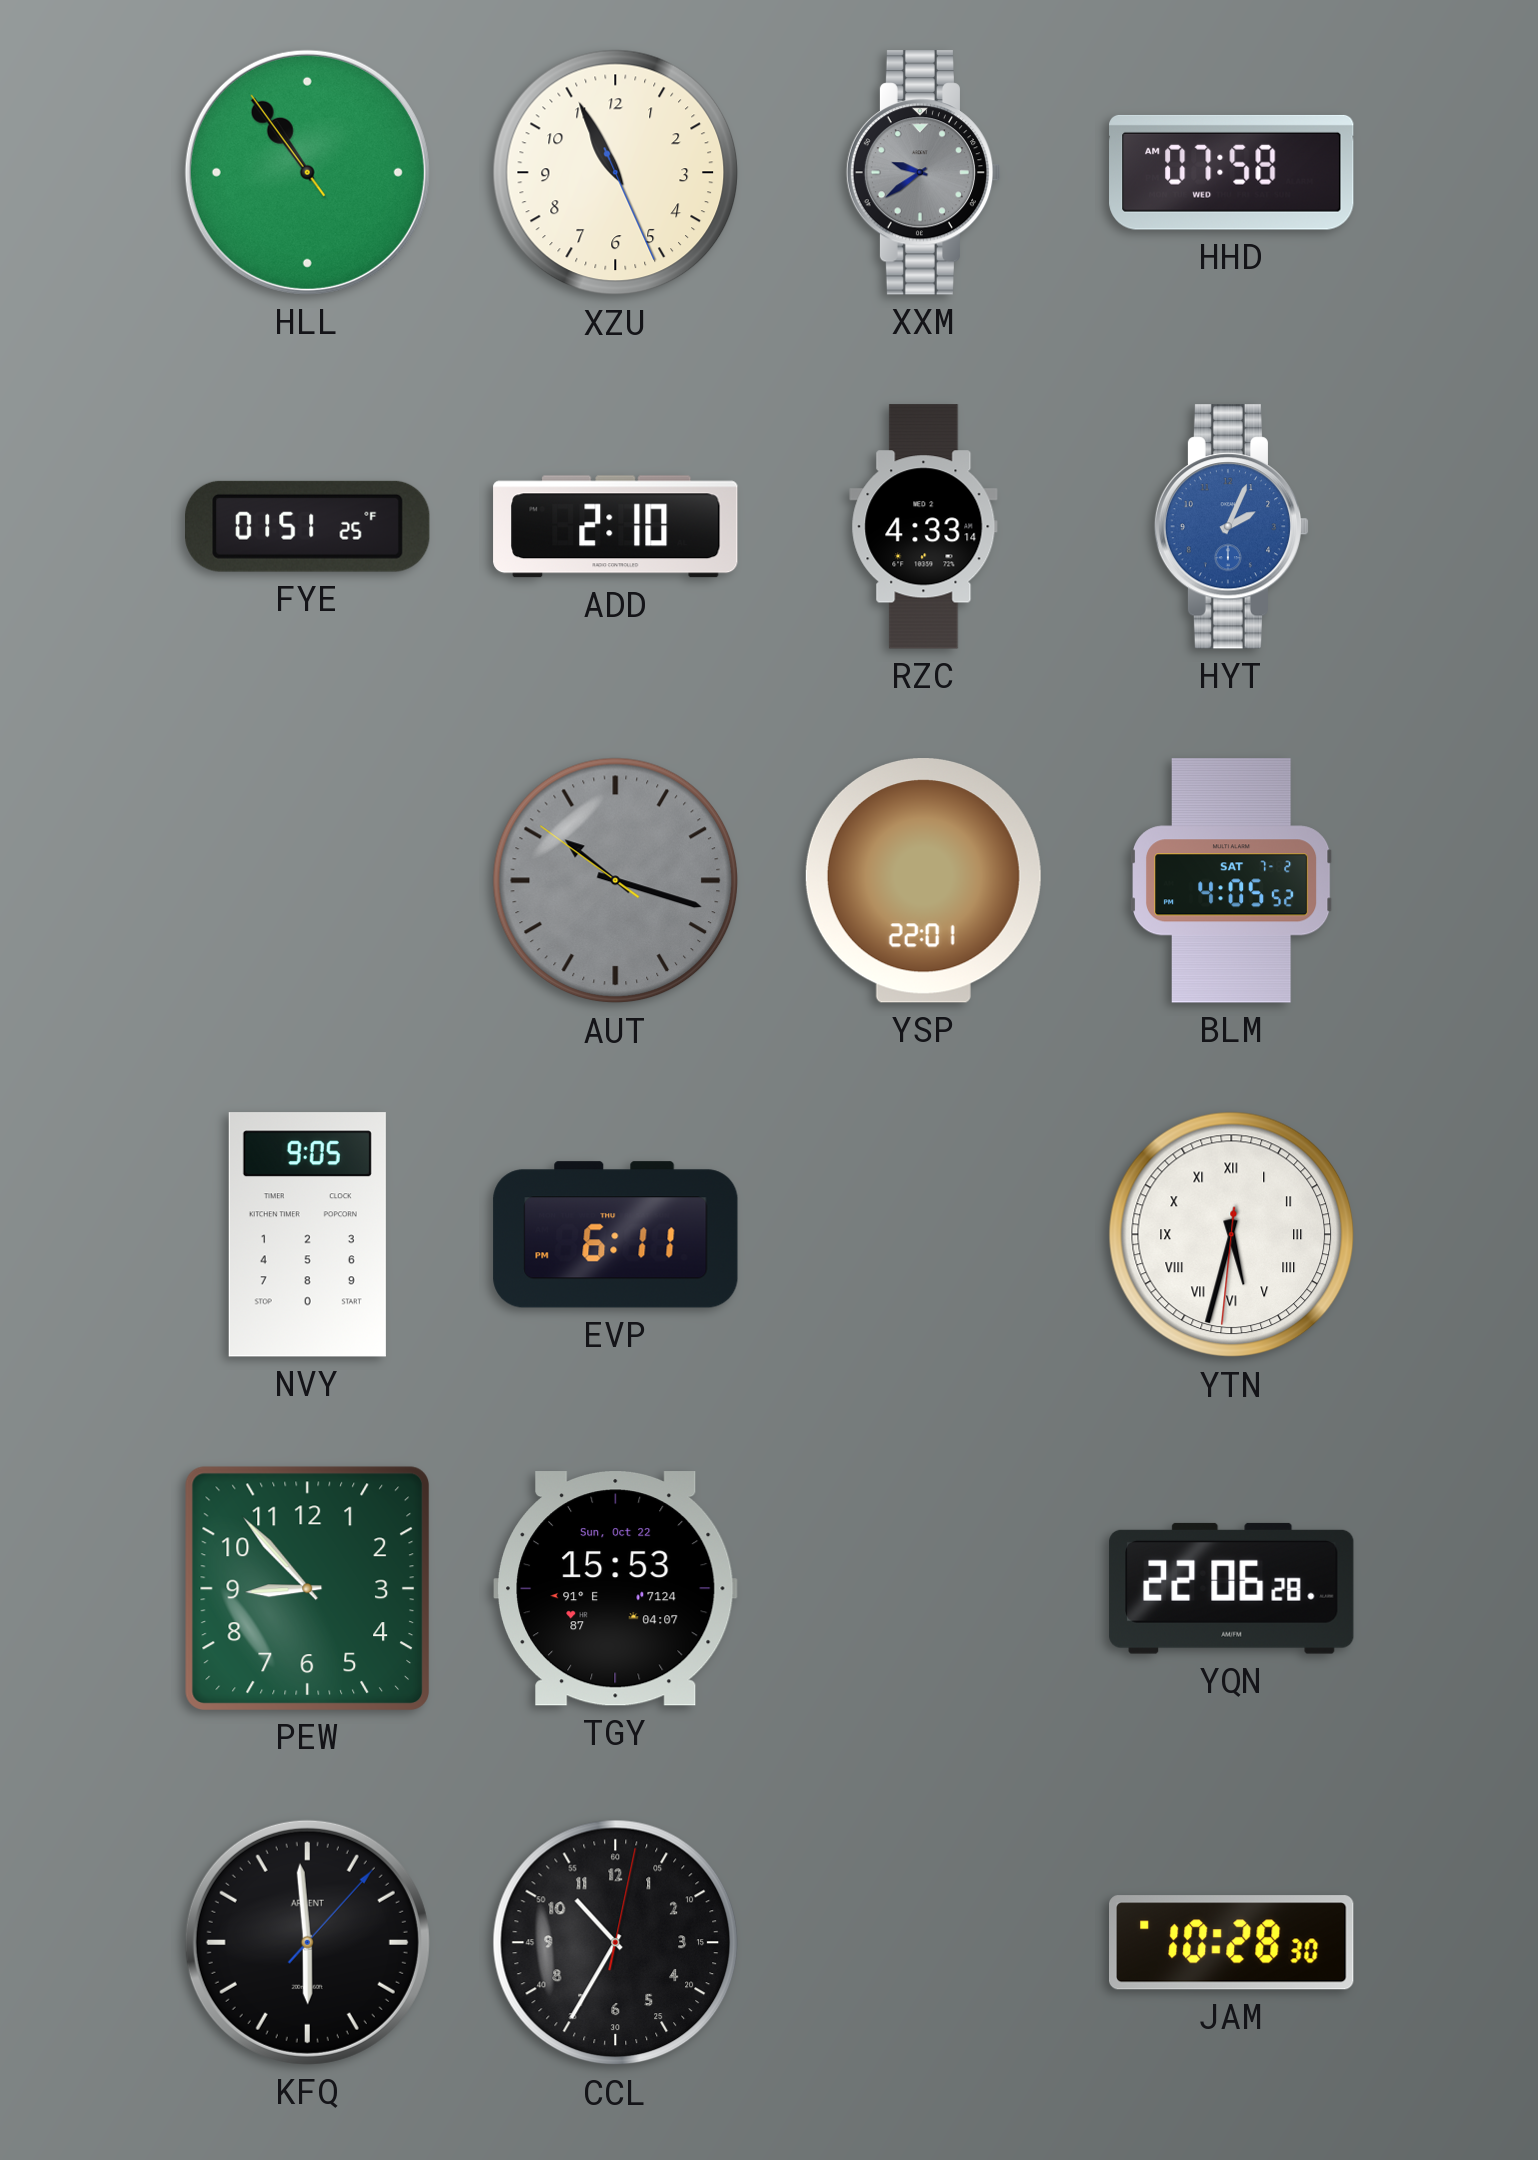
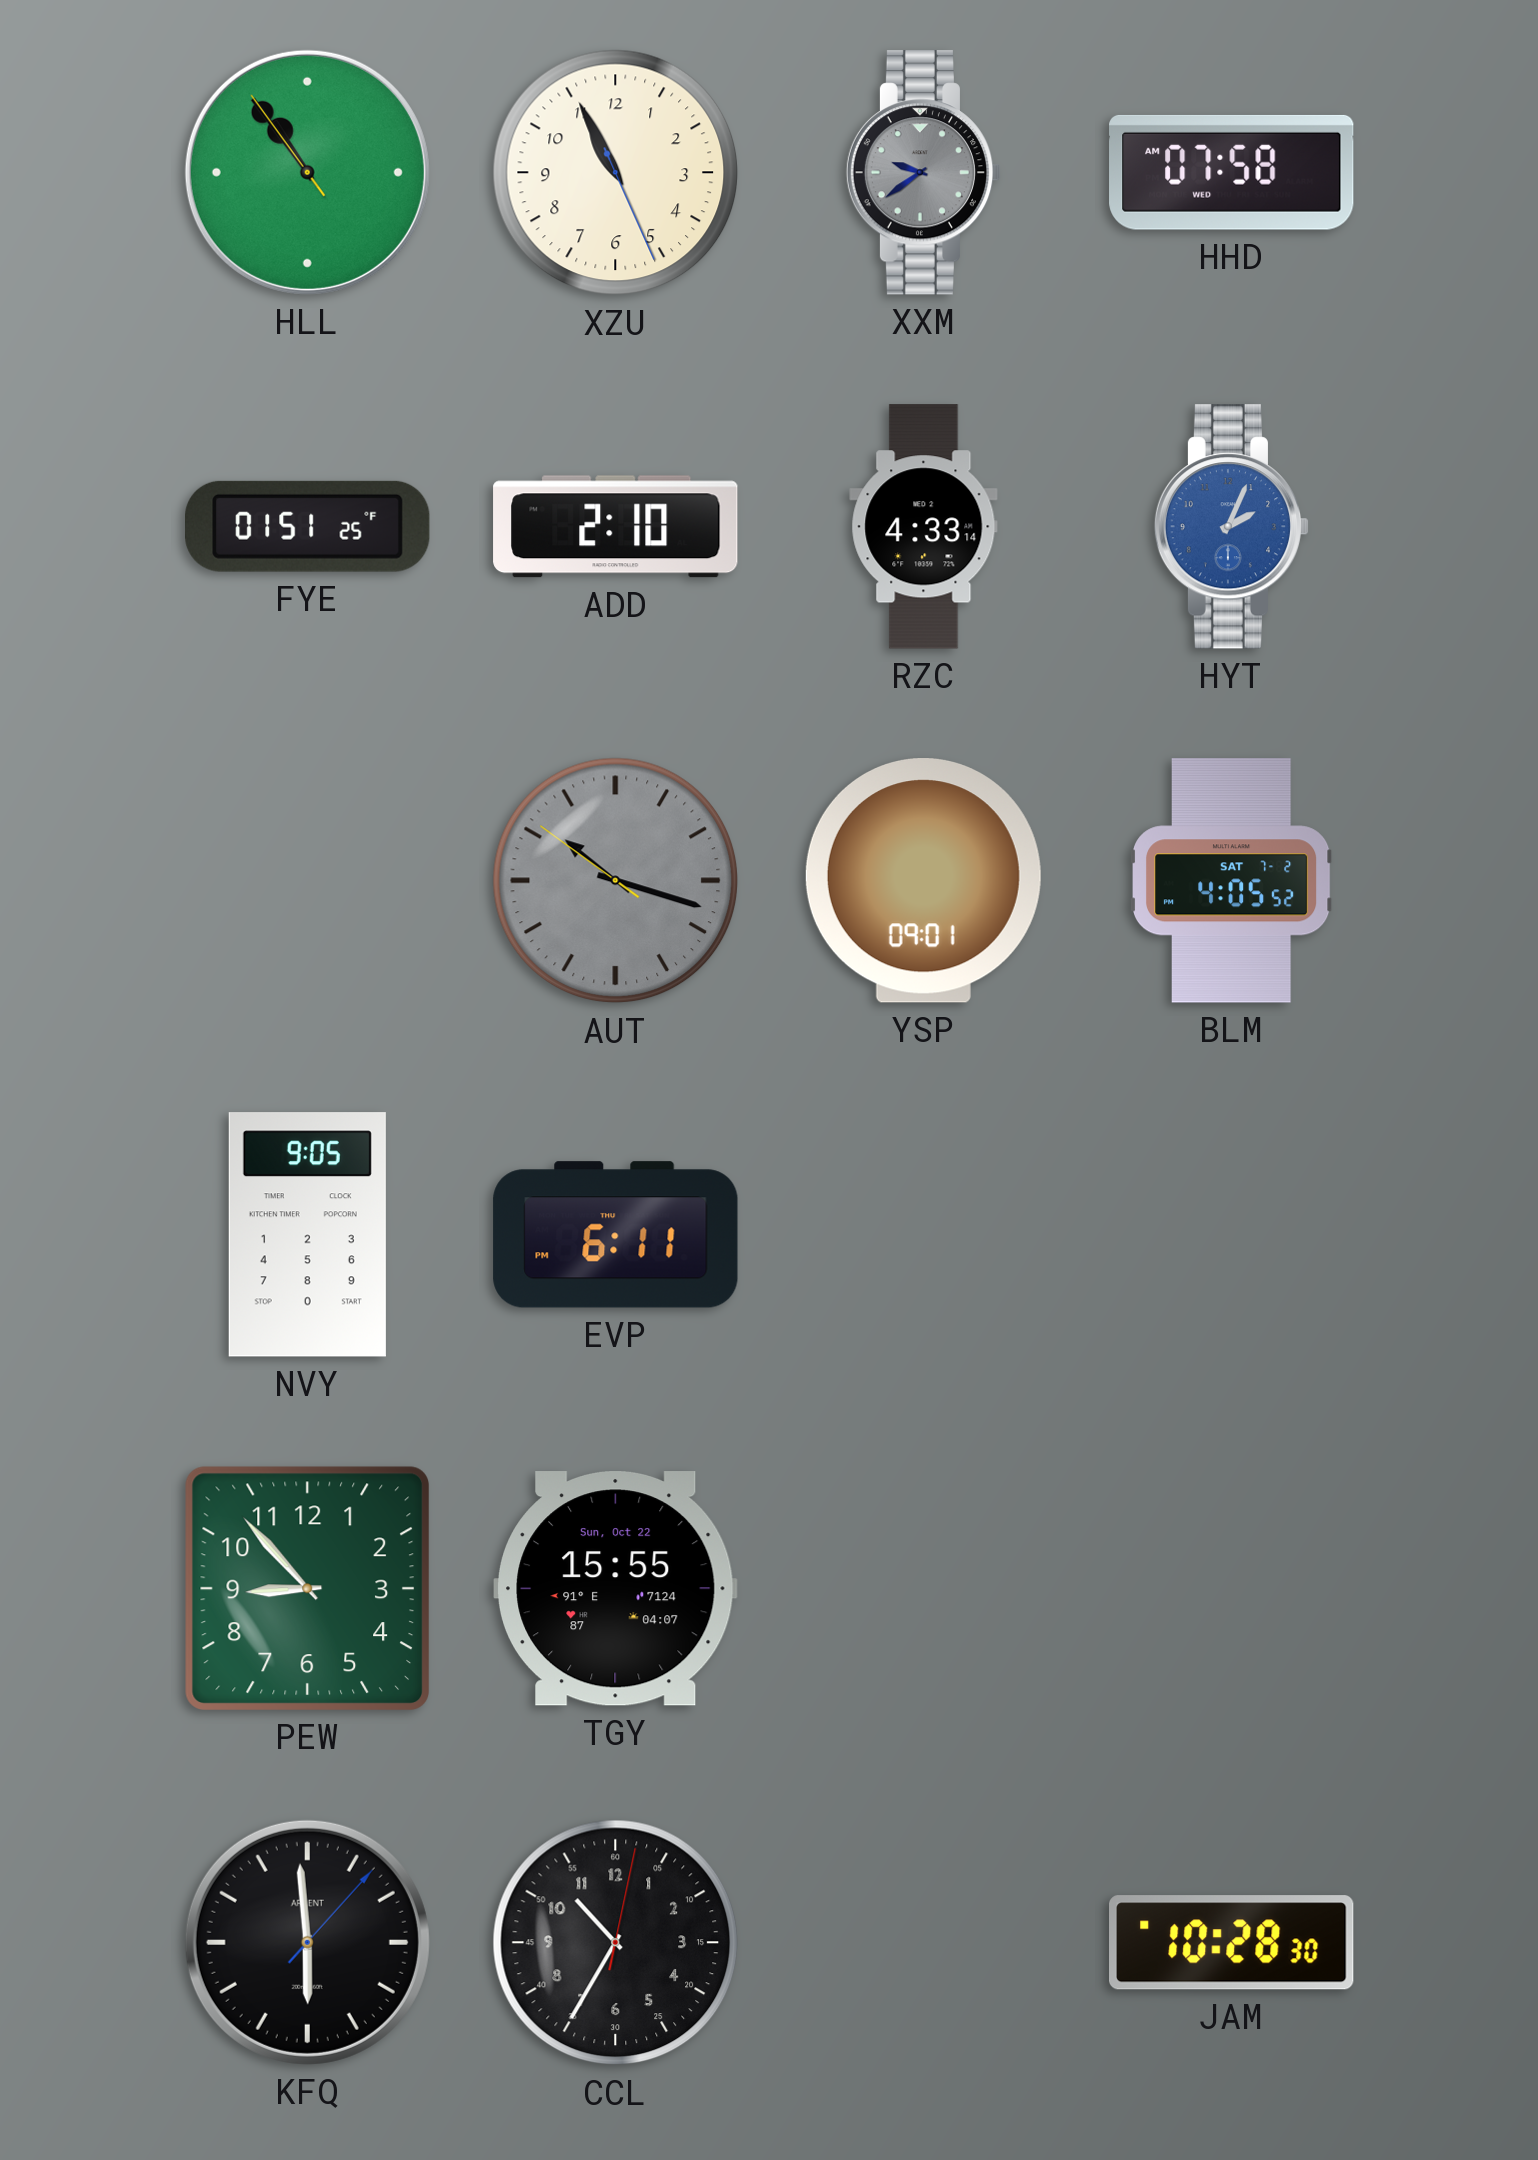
YSP: 22:01 -> 09:01
YTN: 5:32 -> none
TGY: 15:53 -> 15:55
YQN: 22:06 -> none
